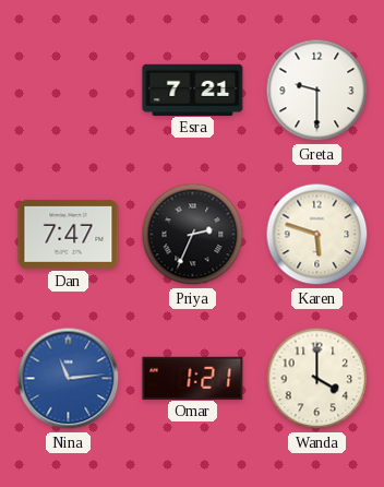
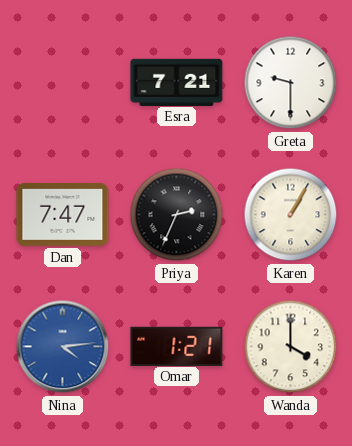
Karen: 5:48 -> 1:05
Nina: 11:14 -> 4:14
